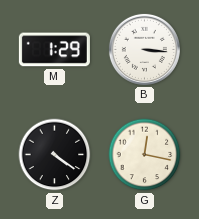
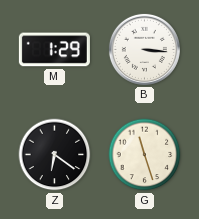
Z: 4:21 -> 6:21
G: 12:17 -> 11:27
